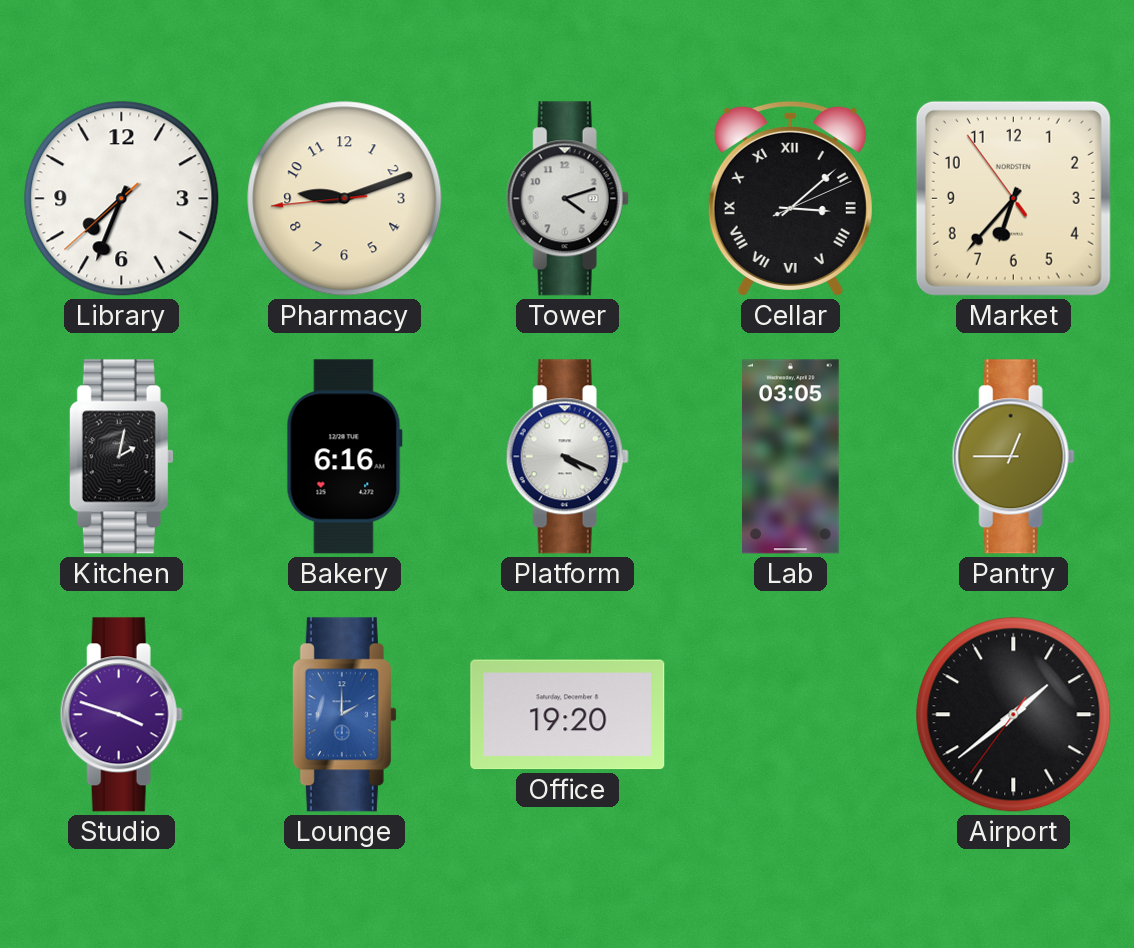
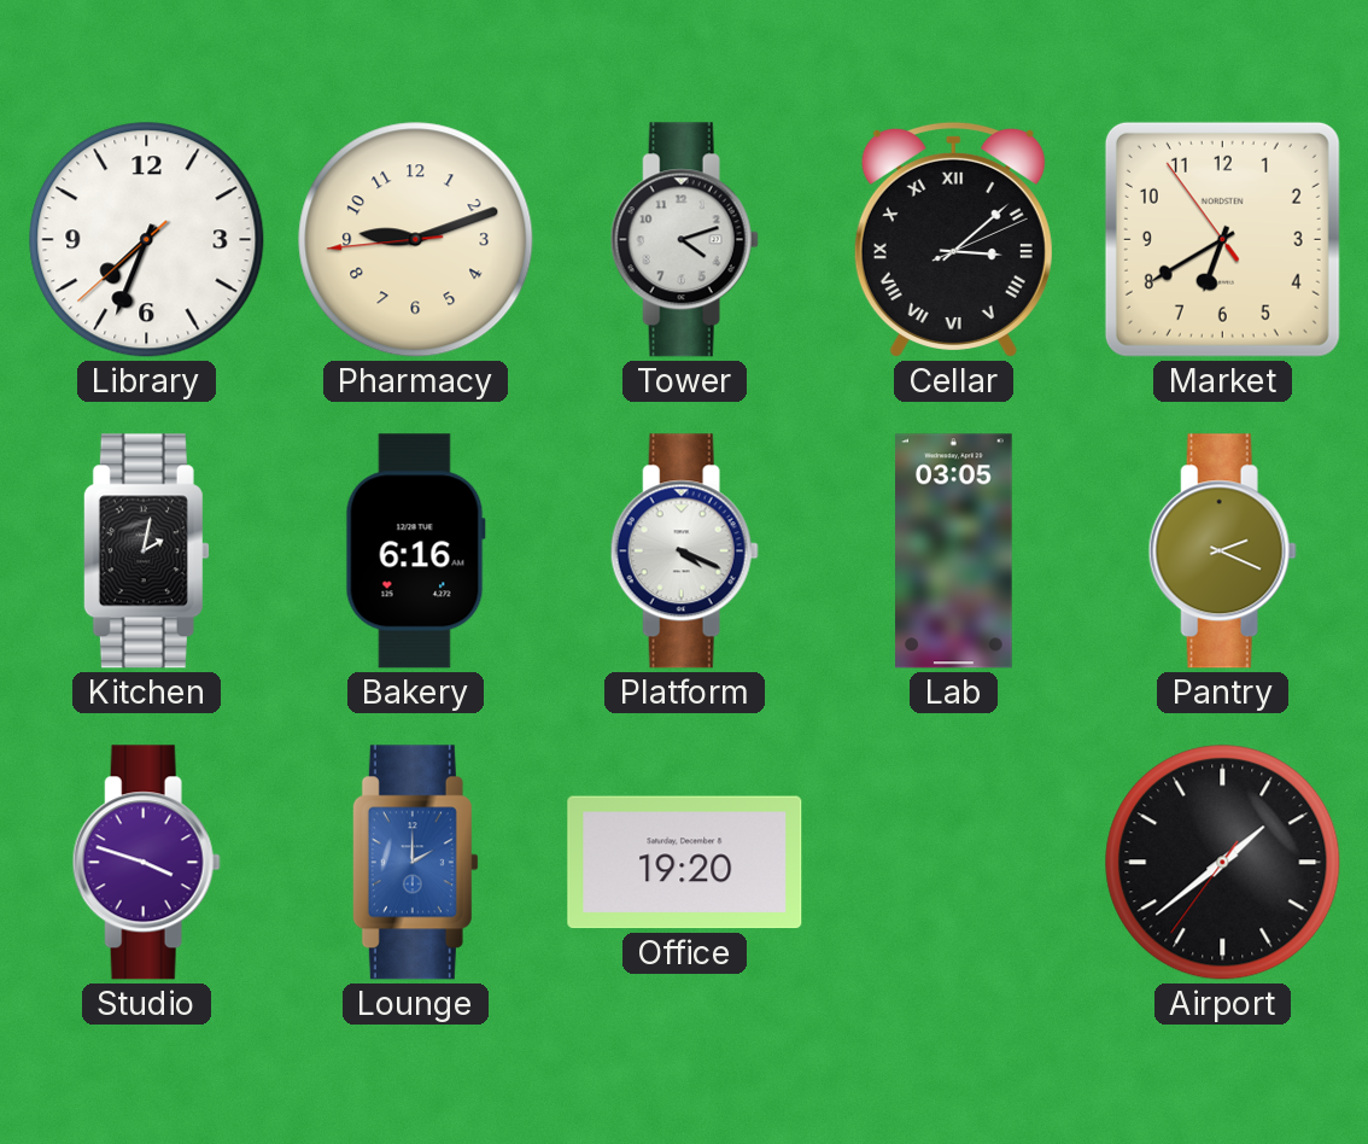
Market: 6:36 -> 6:39
Pantry: 12:45 -> 2:19
